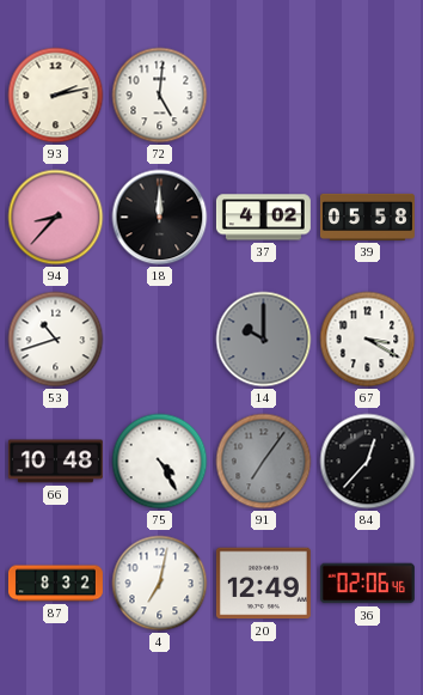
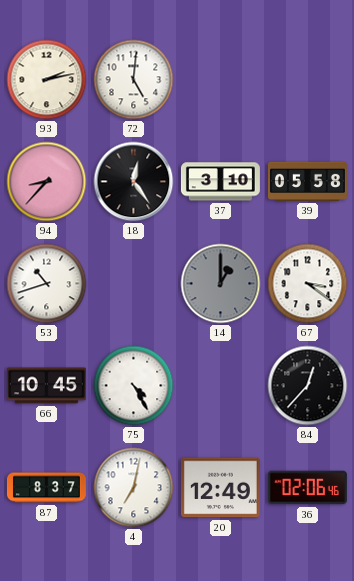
18: 12:00 -> 12:24
37: 4:02 -> 3:10
14: 10:00 -> 1:00
67: 3:20 -> 3:21
66: 10:48 -> 10:45
91: 7:06 -> none
87: 8:32 -> 8:37
